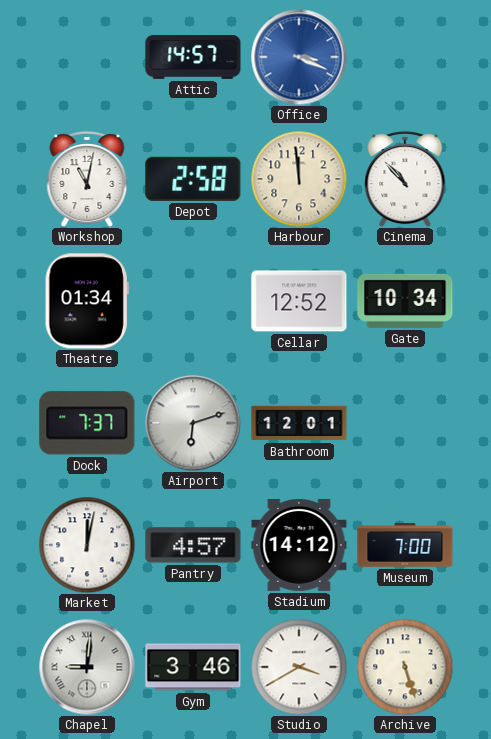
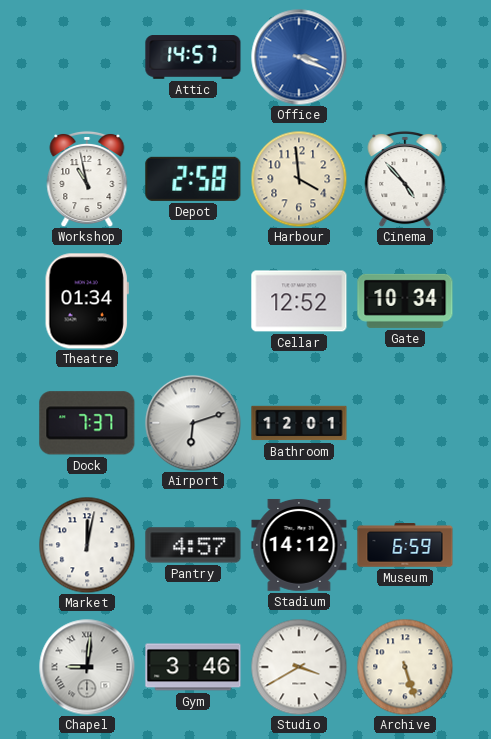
Workshop: 11:02 -> 10:58
Harbour: 11:59 -> 3:59
Cinema: 10:53 -> 4:53
Museum: 7:00 -> 6:59
